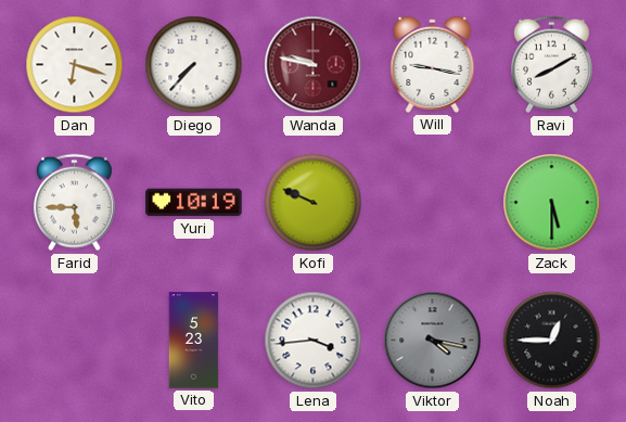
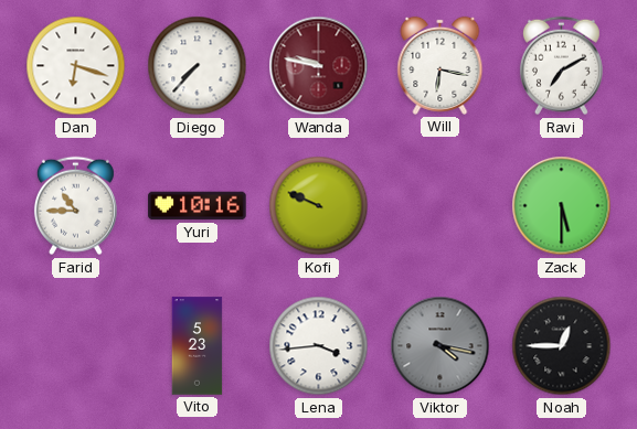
Will: 9:17 -> 6:17
Ravi: 8:10 -> 7:10
Farid: 5:45 -> 10:45
Yuri: 10:19 -> 10:16
